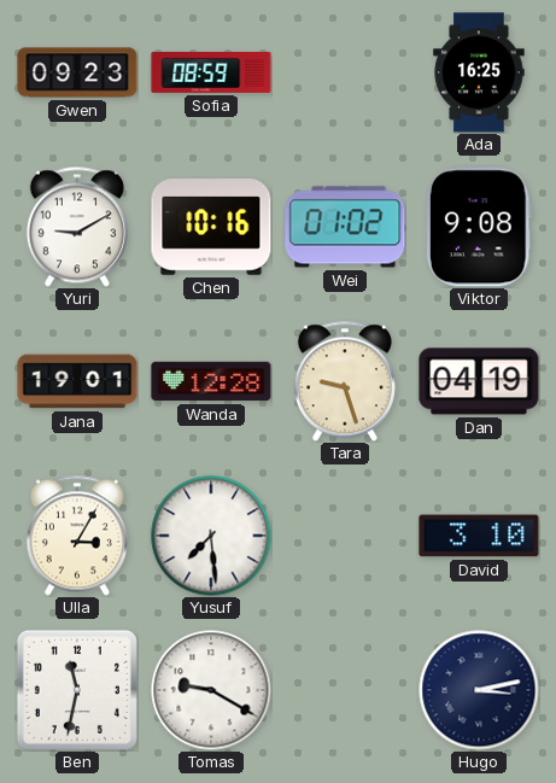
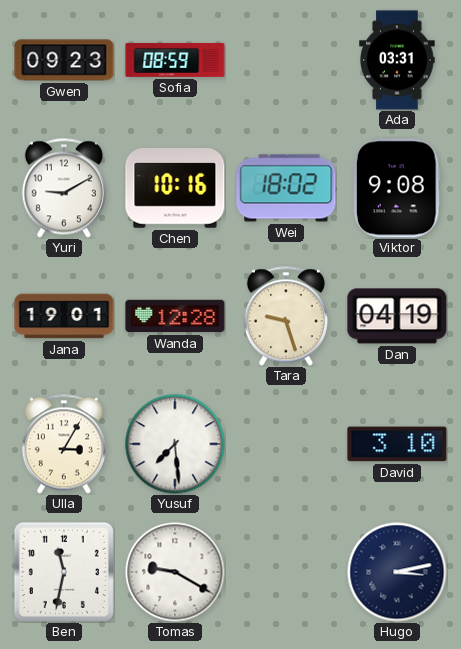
Ada: 16:25 -> 03:31
Wei: 01:02 -> 18:02
